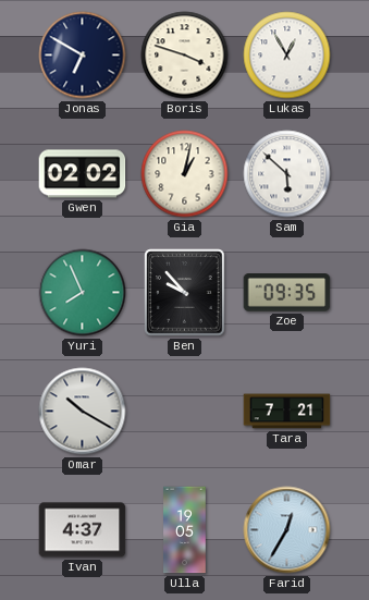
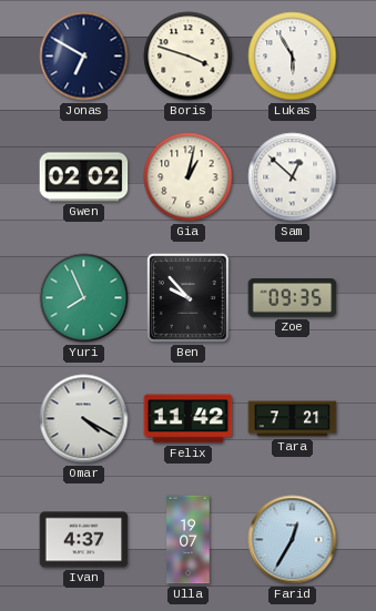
Lukas: 12:55 -> 5:55
Sam: 5:52 -> 12:52
Omar: 10:20 -> 4:20
Felix: none -> 11:42
Ulla: 19:05 -> 19:07
